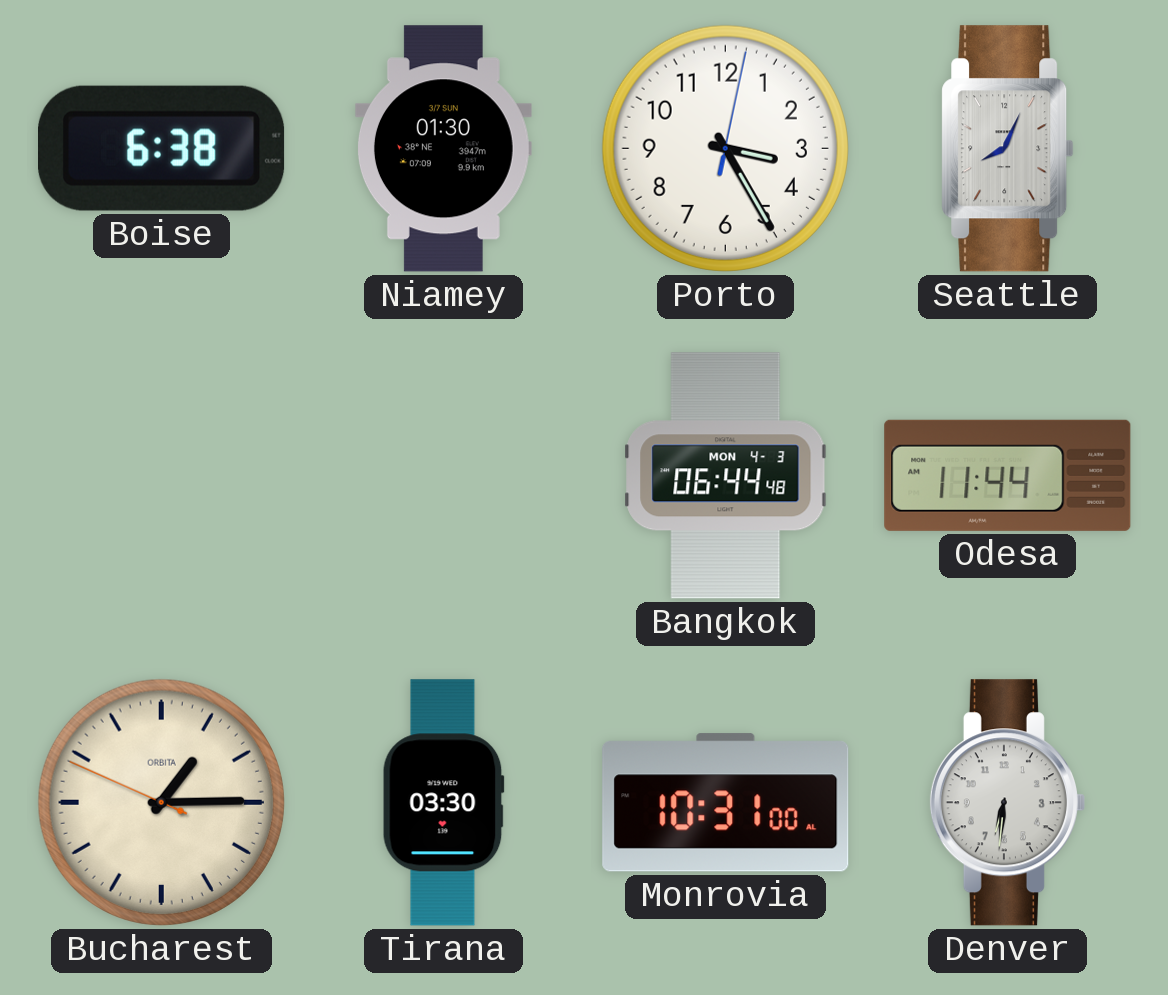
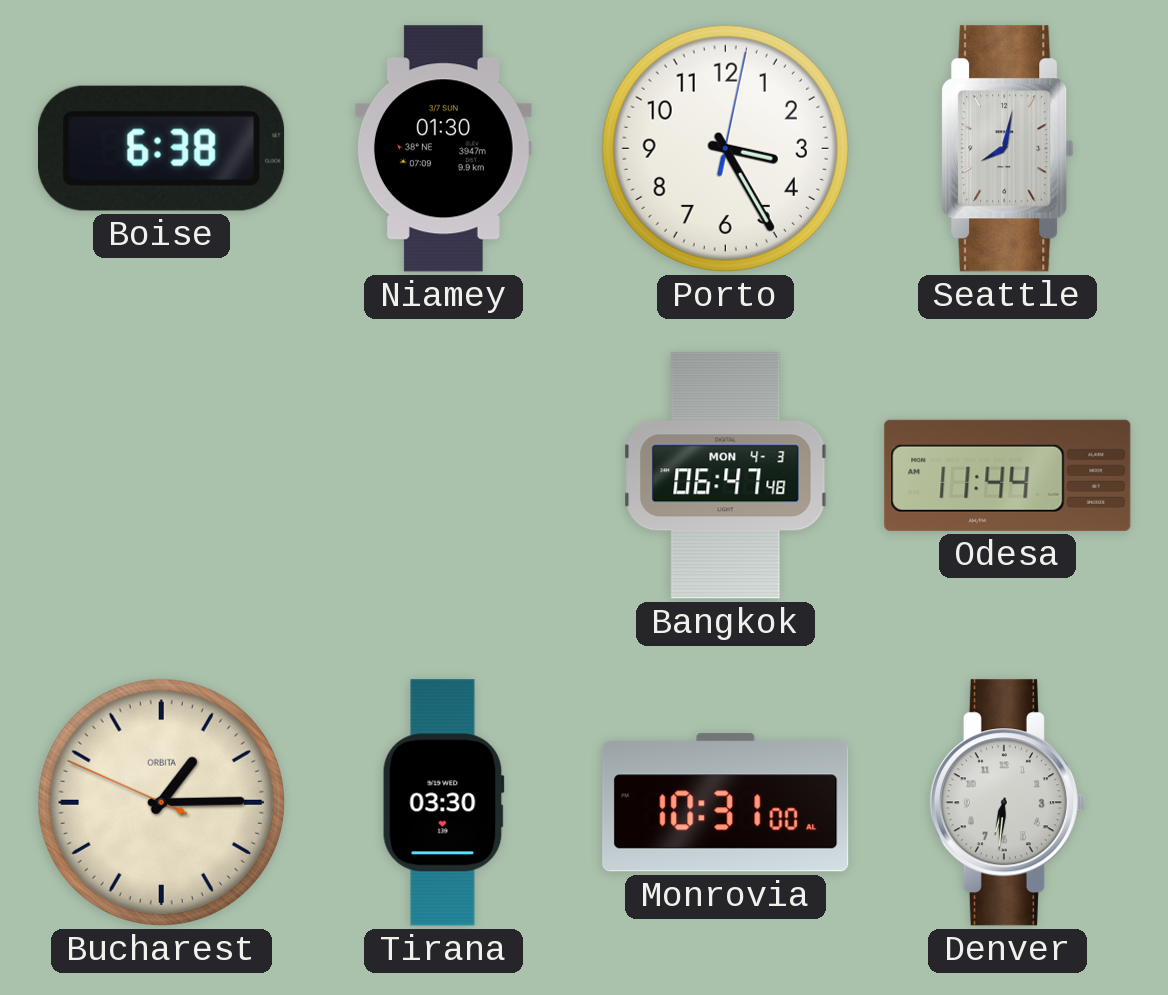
Seattle: 8:04 -> 8:02
Bangkok: 06:44 -> 06:47
